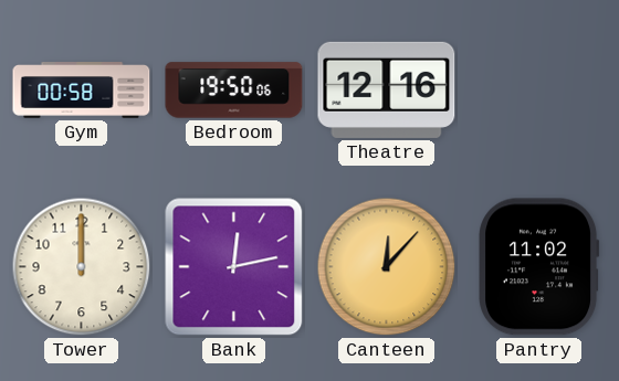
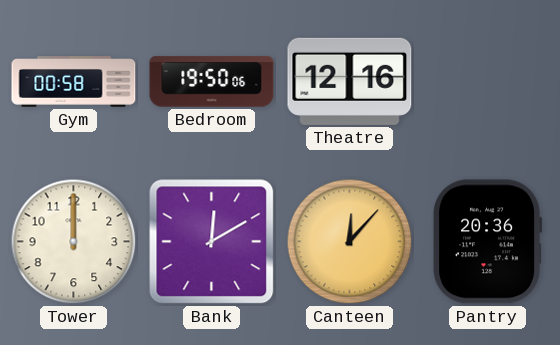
Bank: 12:13 -> 12:10
Pantry: 11:02 -> 20:36
